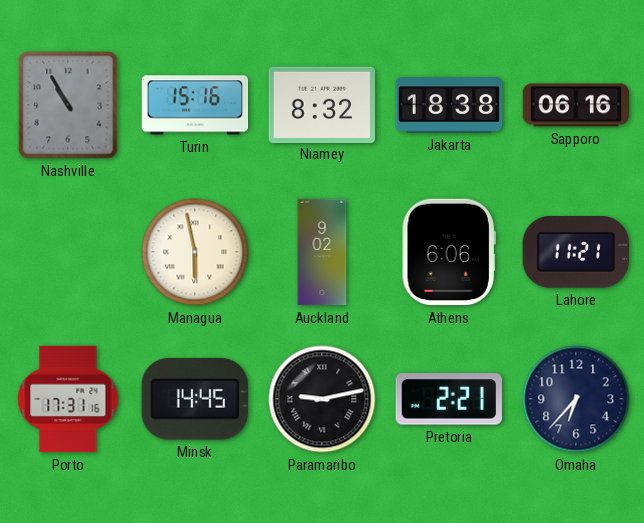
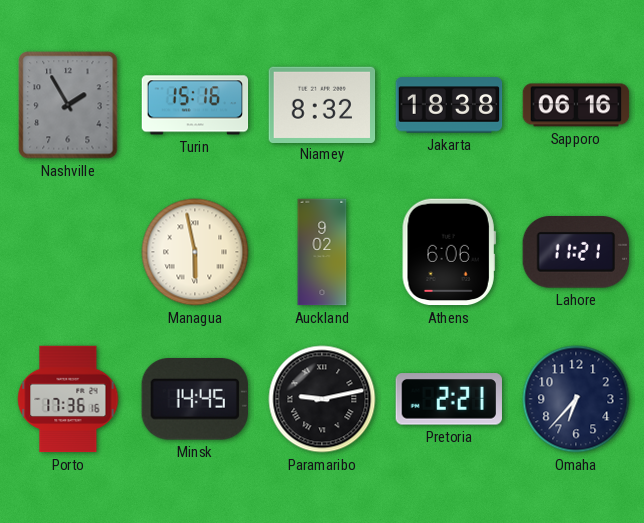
Nashville: 10:55 -> 1:55
Porto: 17:31 -> 17:36
